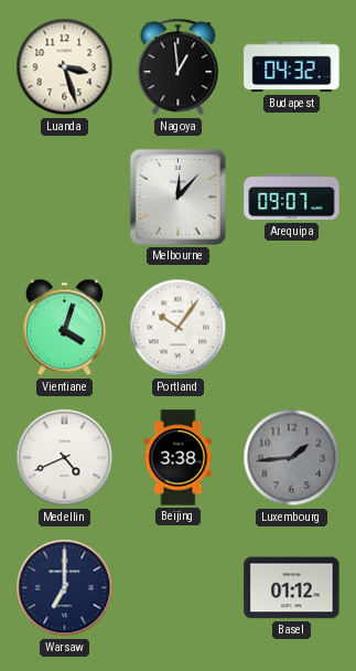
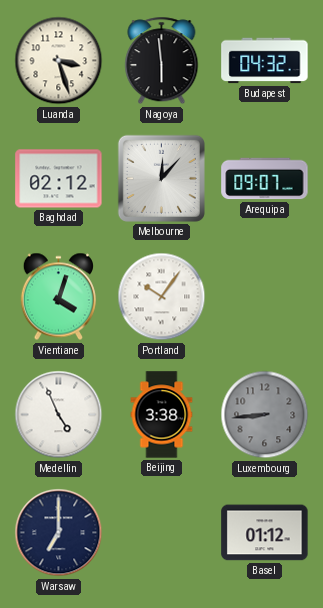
Nagoya: 12:59 -> 5:59
Baghdad: none -> 02:12
Medellin: 4:41 -> 4:56
Luxembourg: 1:44 -> 8:44
